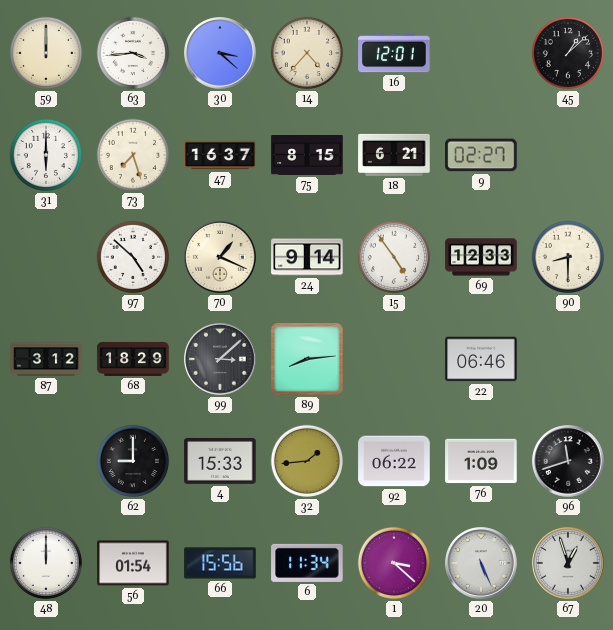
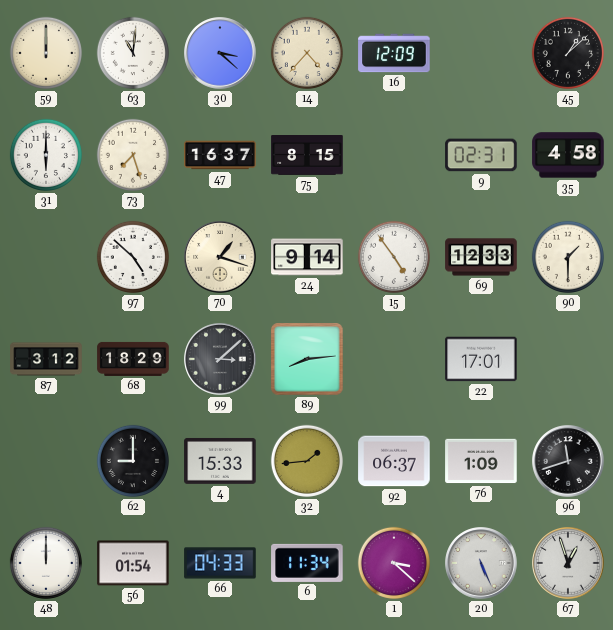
63: 3:44 -> 11:01
16: 12:01 -> 12:09
18: 6:21 -> none
9: 02:27 -> 02:31
35: none -> 4:58
70: 1:19 -> 1:18
90: 8:30 -> 1:30
22: 06:46 -> 17:01
92: 06:22 -> 06:37
66: 15:56 -> 04:33
